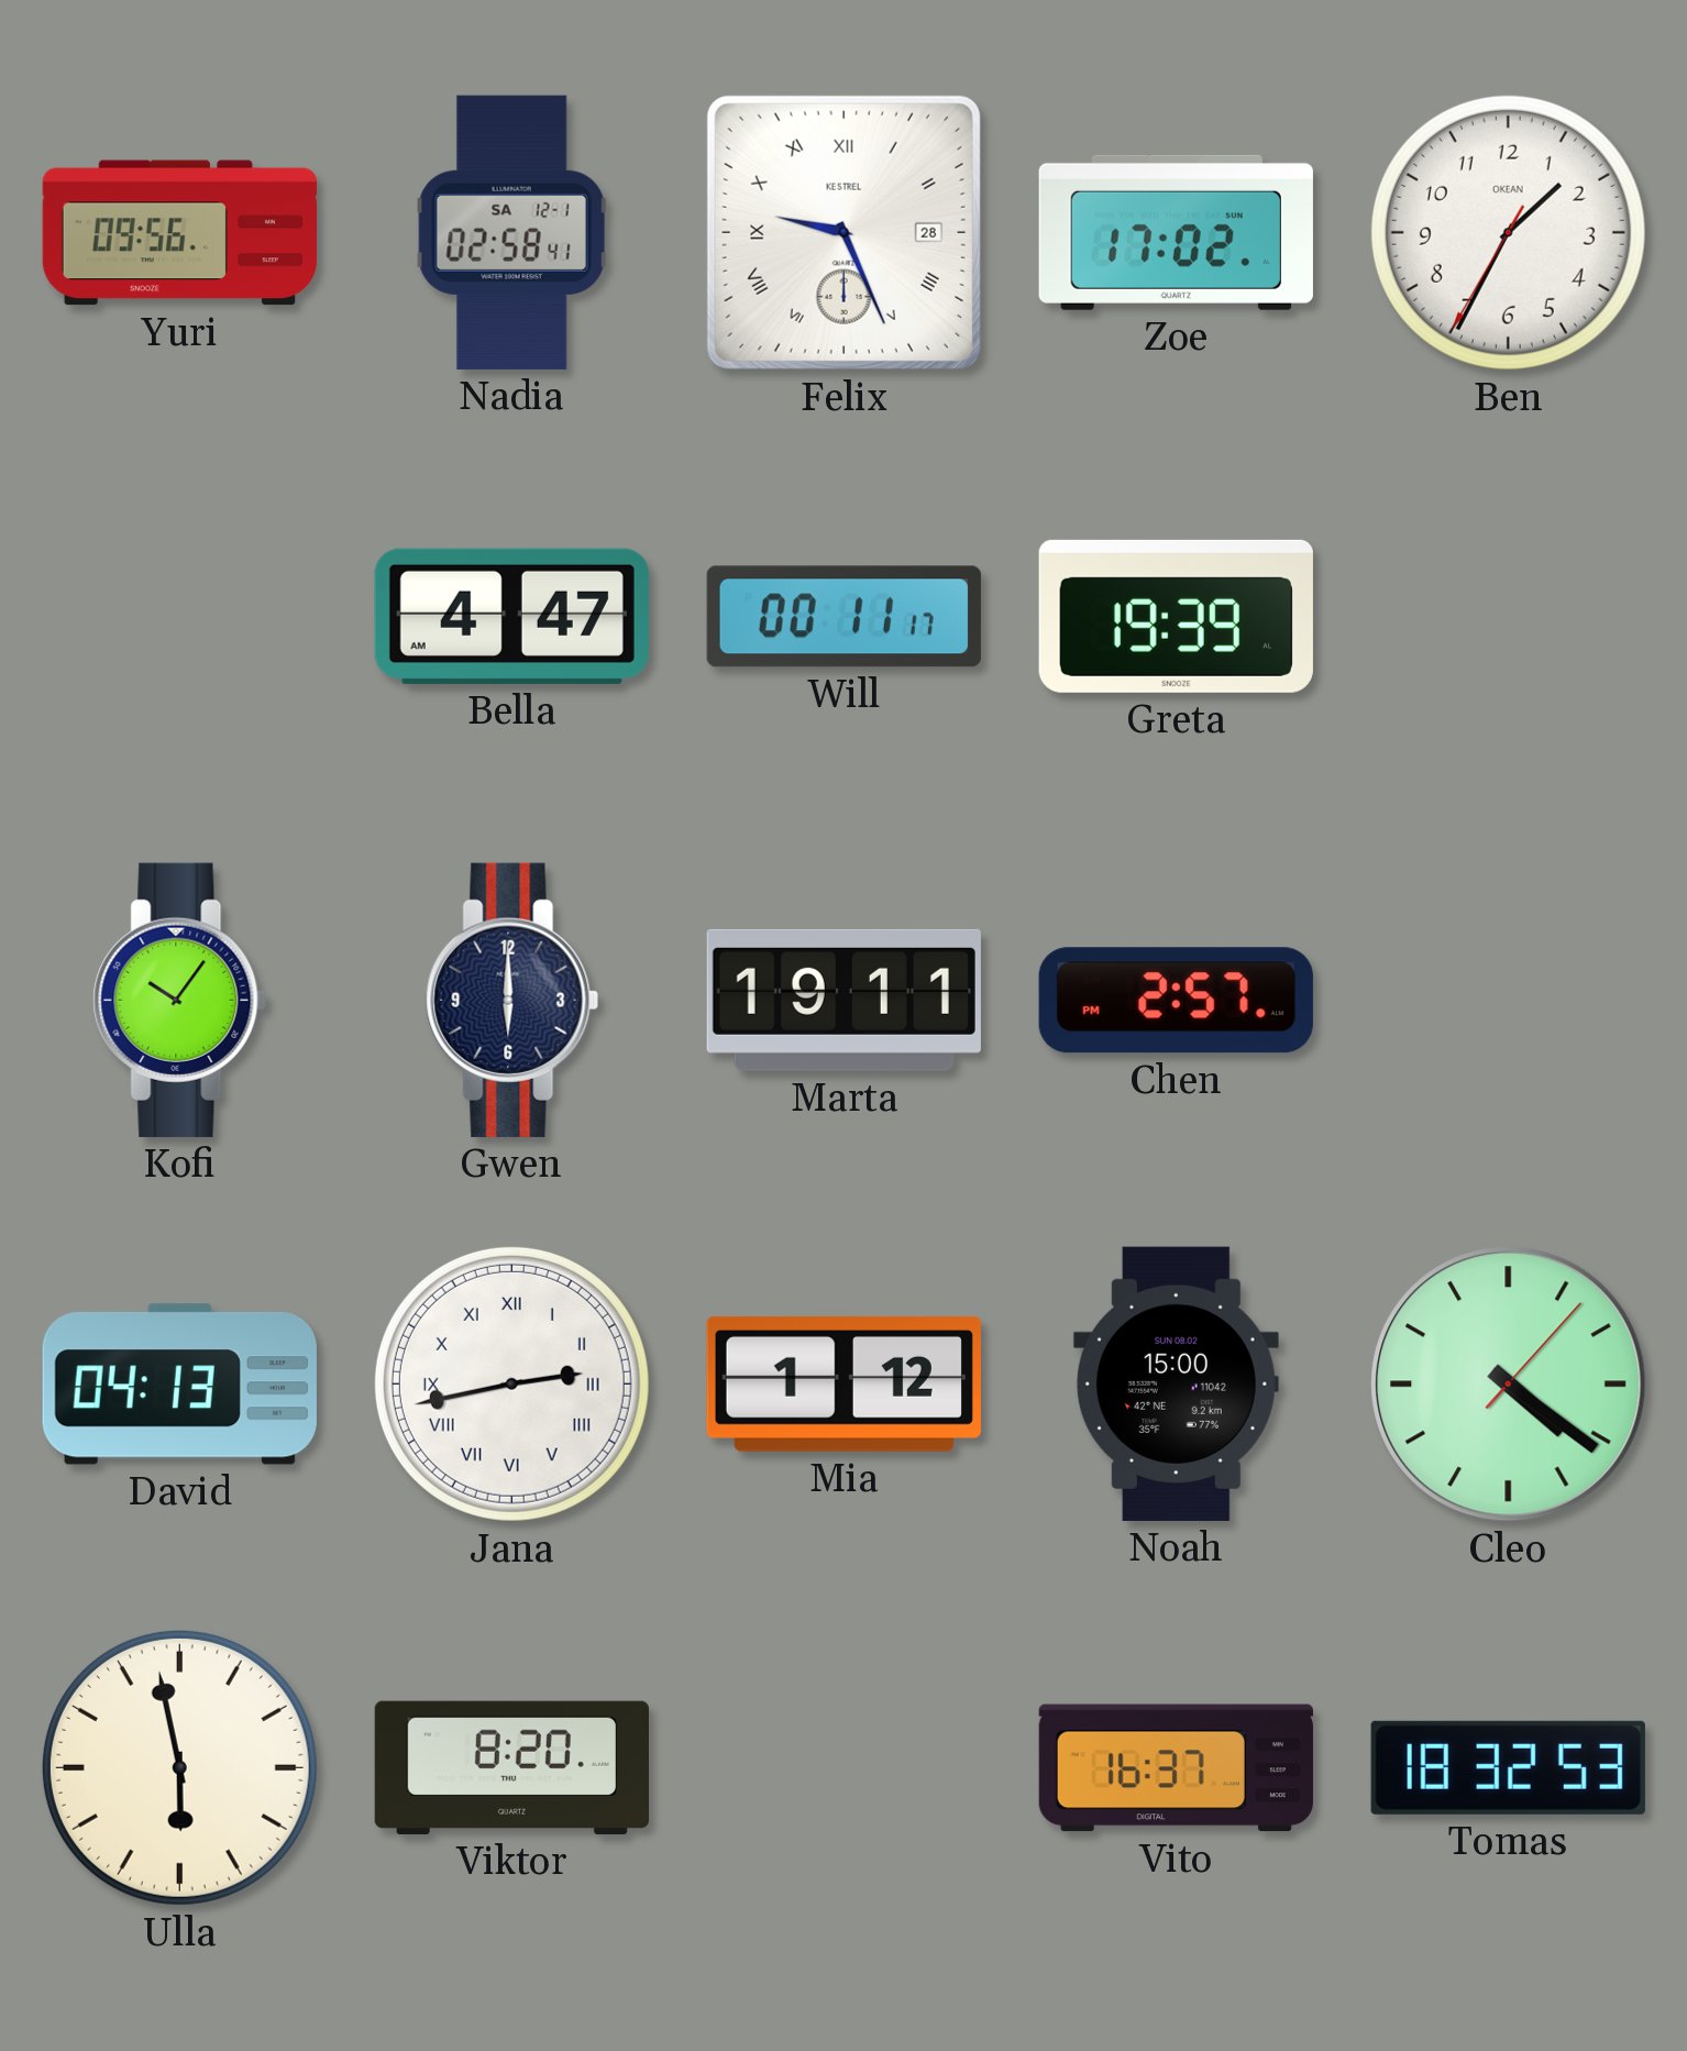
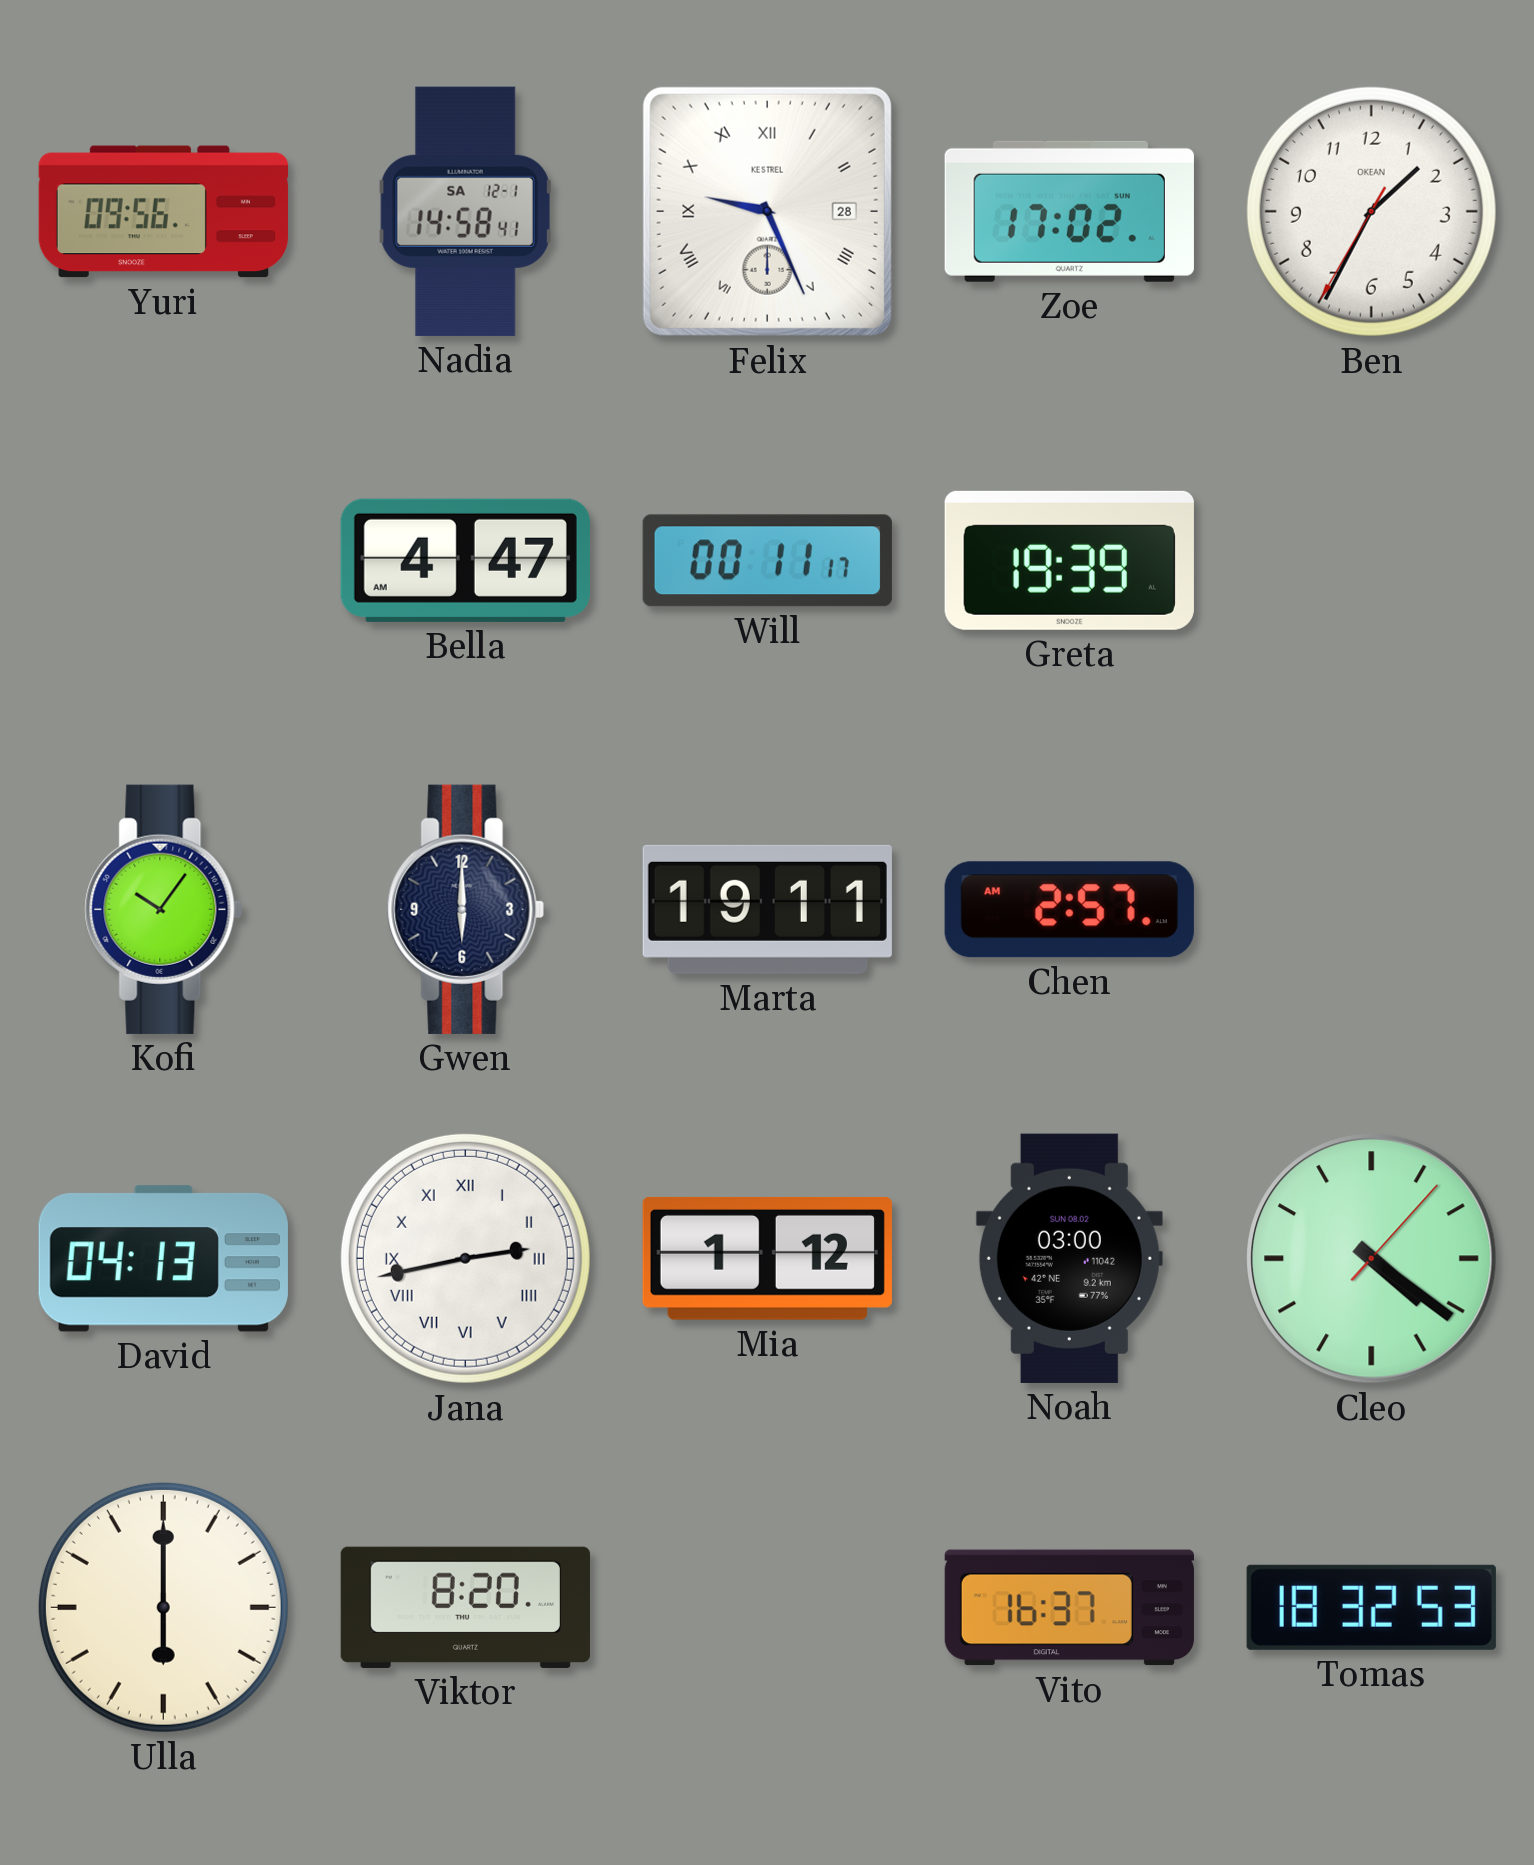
Nadia: 02:58 -> 14:58
Chen: 2:57 PM -> 2:57 AM
Noah: 15:00 -> 03:00
Ulla: 5:58 -> 6:00
